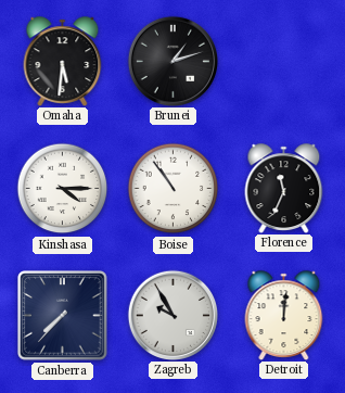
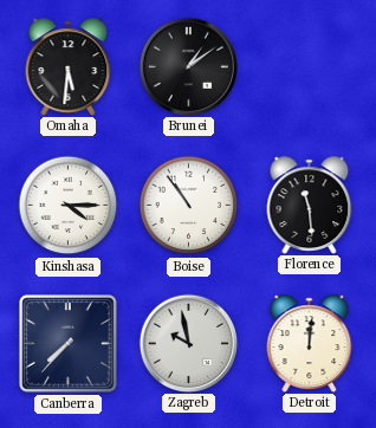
Brunei: 1:12 -> 1:09
Florence: 11:34 -> 11:29
Zagreb: 9:55 -> 9:58
